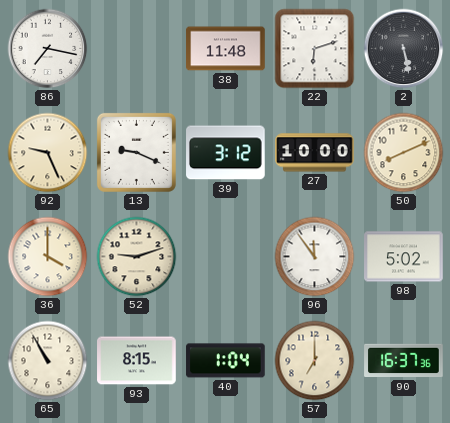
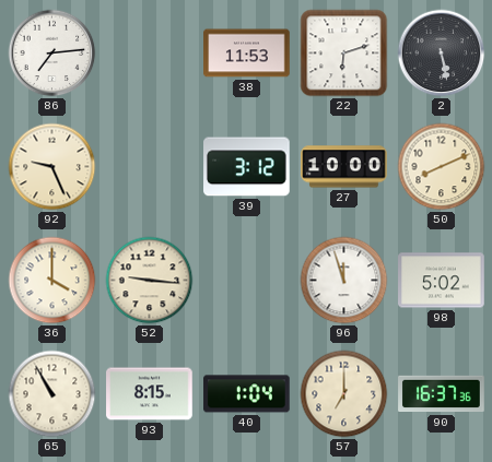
86: 7:17 -> 7:14
38: 11:48 -> 11:53
13: 9:19 -> none
52: 9:12 -> 9:16
96: 11:54 -> 11:57
